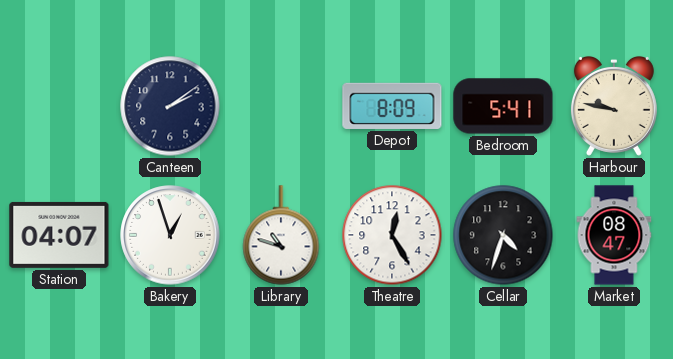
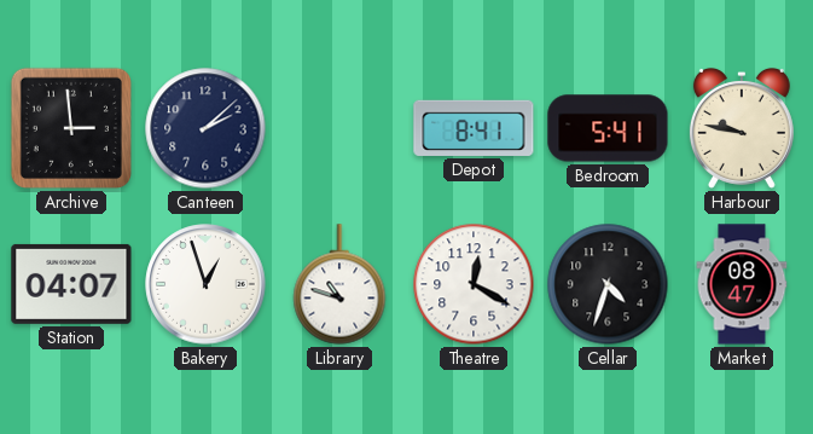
Archive: none -> 2:59
Canteen: 2:09 -> 2:08
Depot: 8:09 -> 8:41
Theatre: 12:25 -> 12:20
